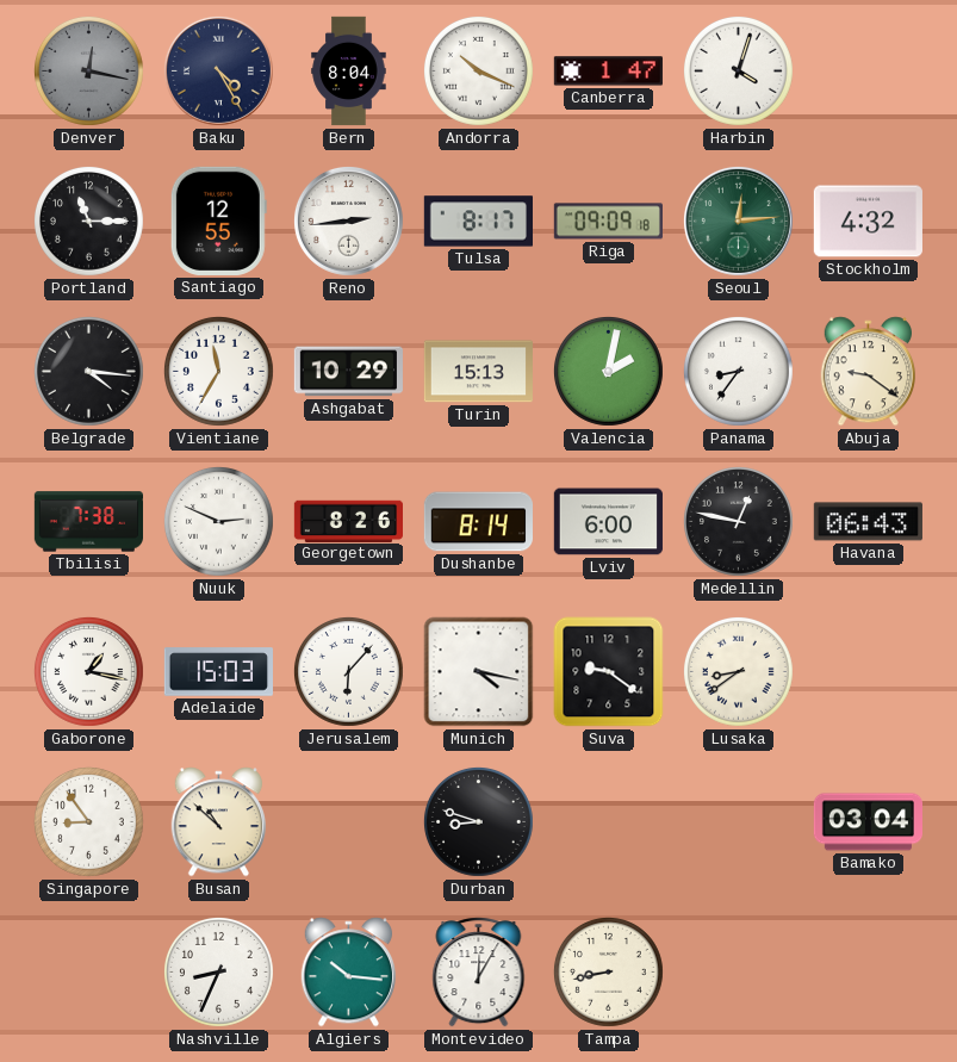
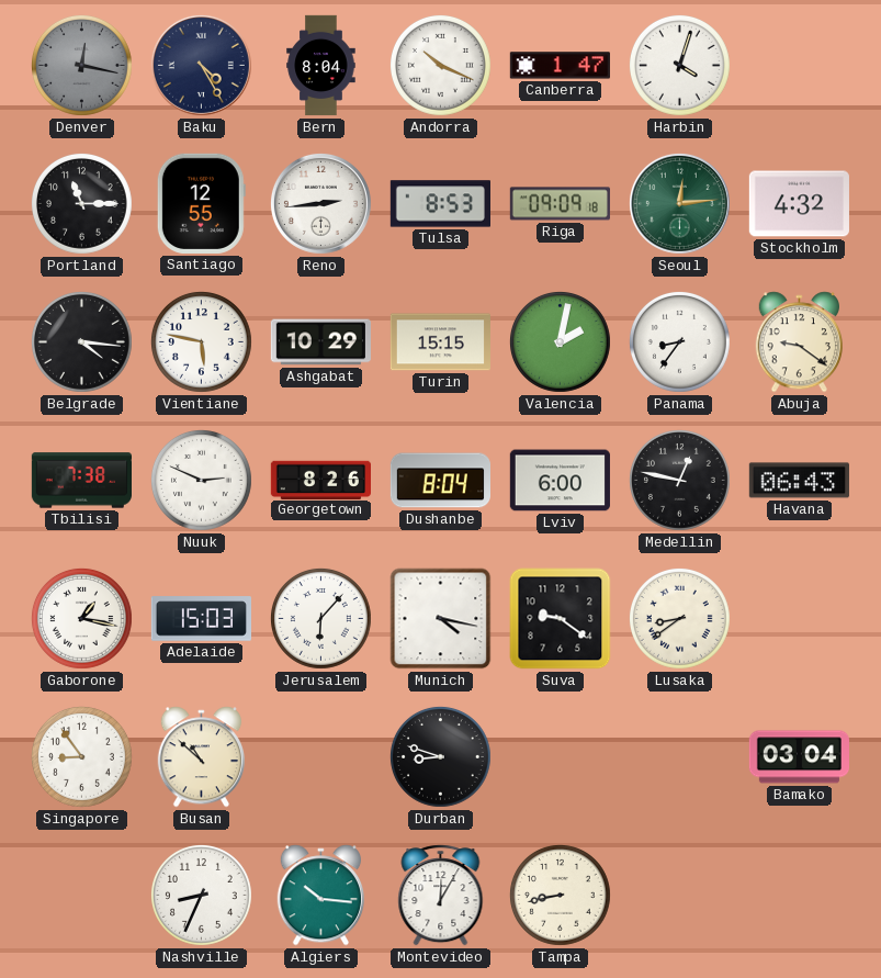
Tulsa: 8:17 -> 8:53
Vientiane: 11:35 -> 5:47
Turin: 15:13 -> 15:15
Dushanbe: 8:14 -> 8:04
